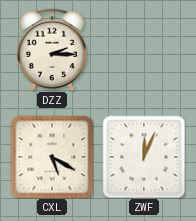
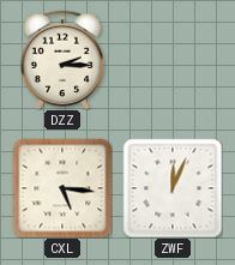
CXL: 5:20 -> 5:16
